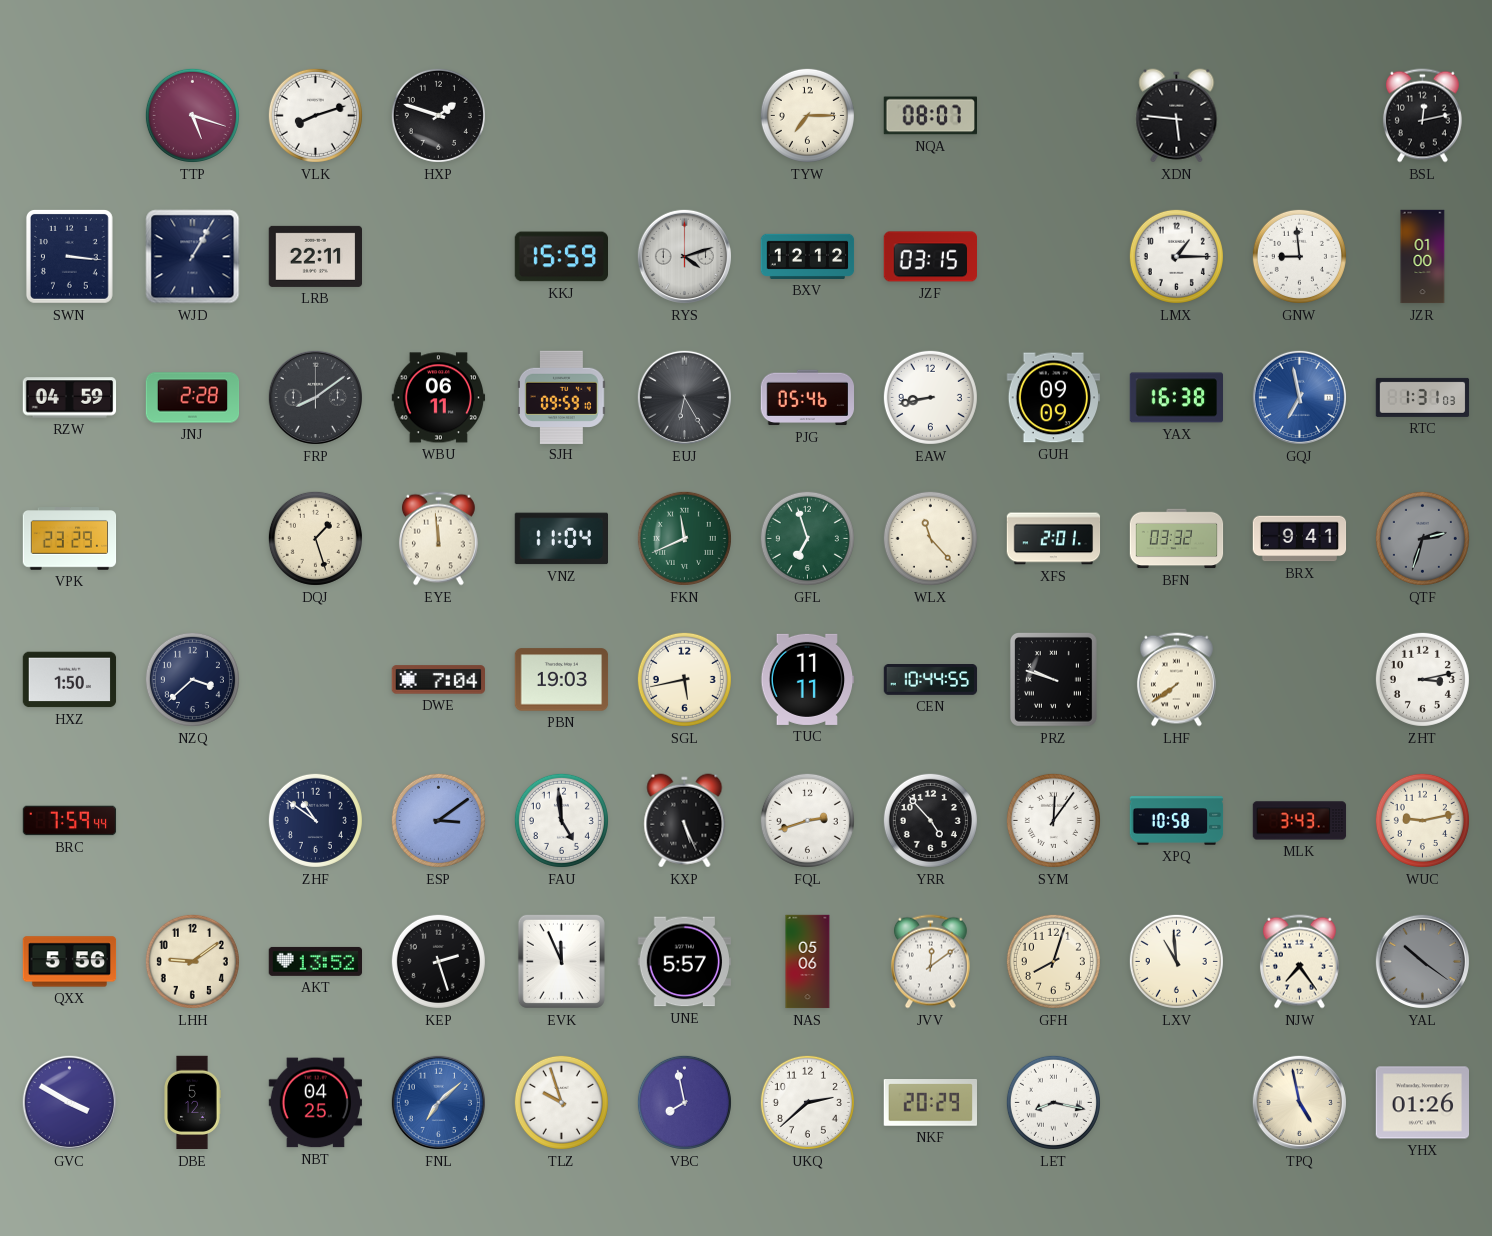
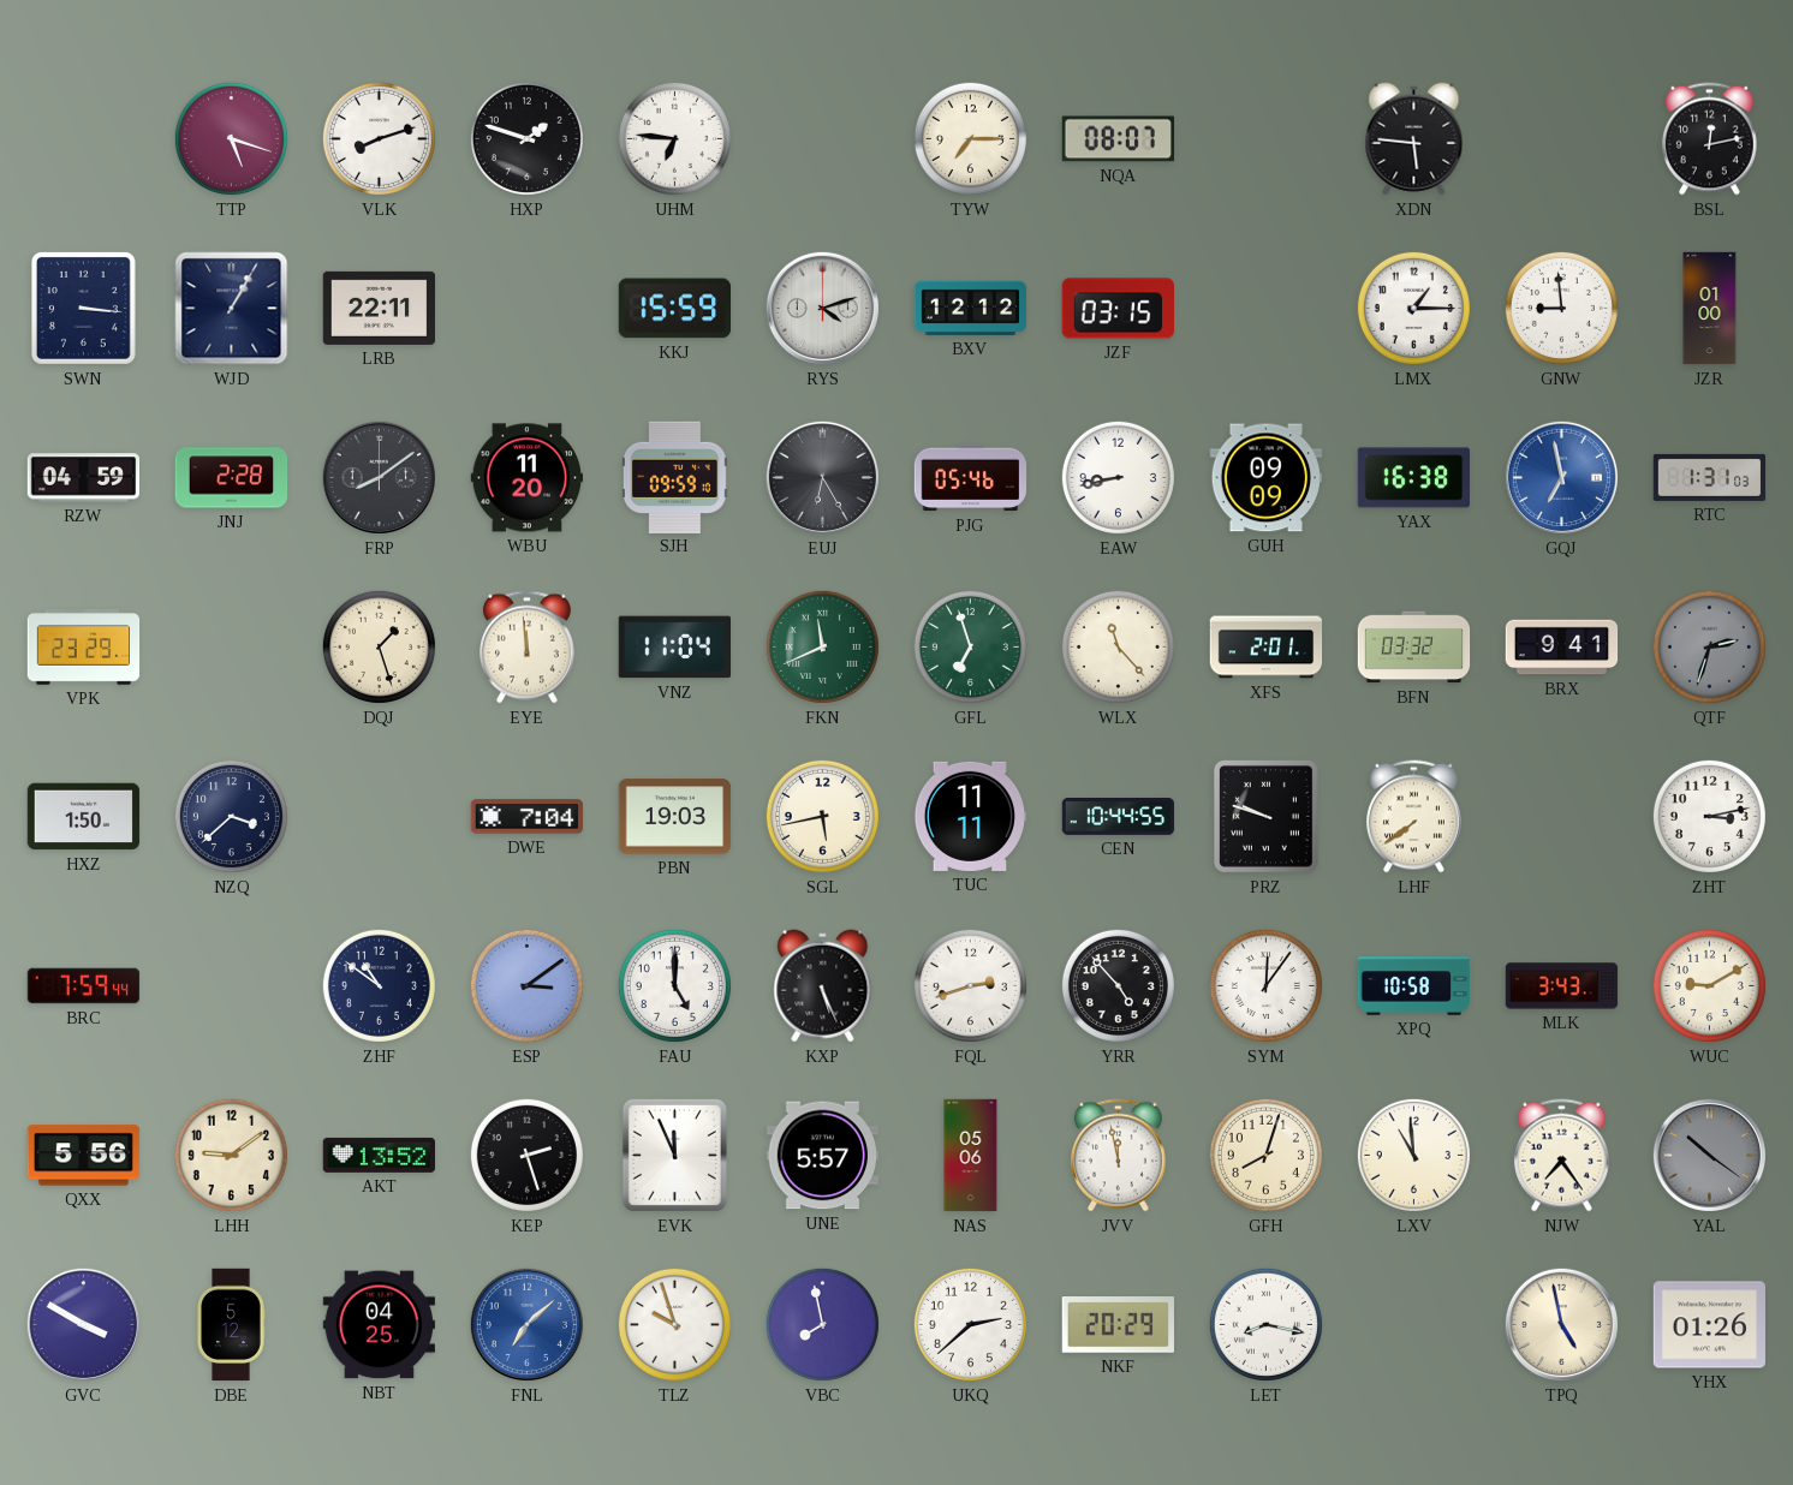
UHM: none -> 6:46
WBU: 06:11 -> 11:20
FAU: 4:59 -> 5:00
WUC: 9:13 -> 9:10
JVV: 12:09 -> 11:58
